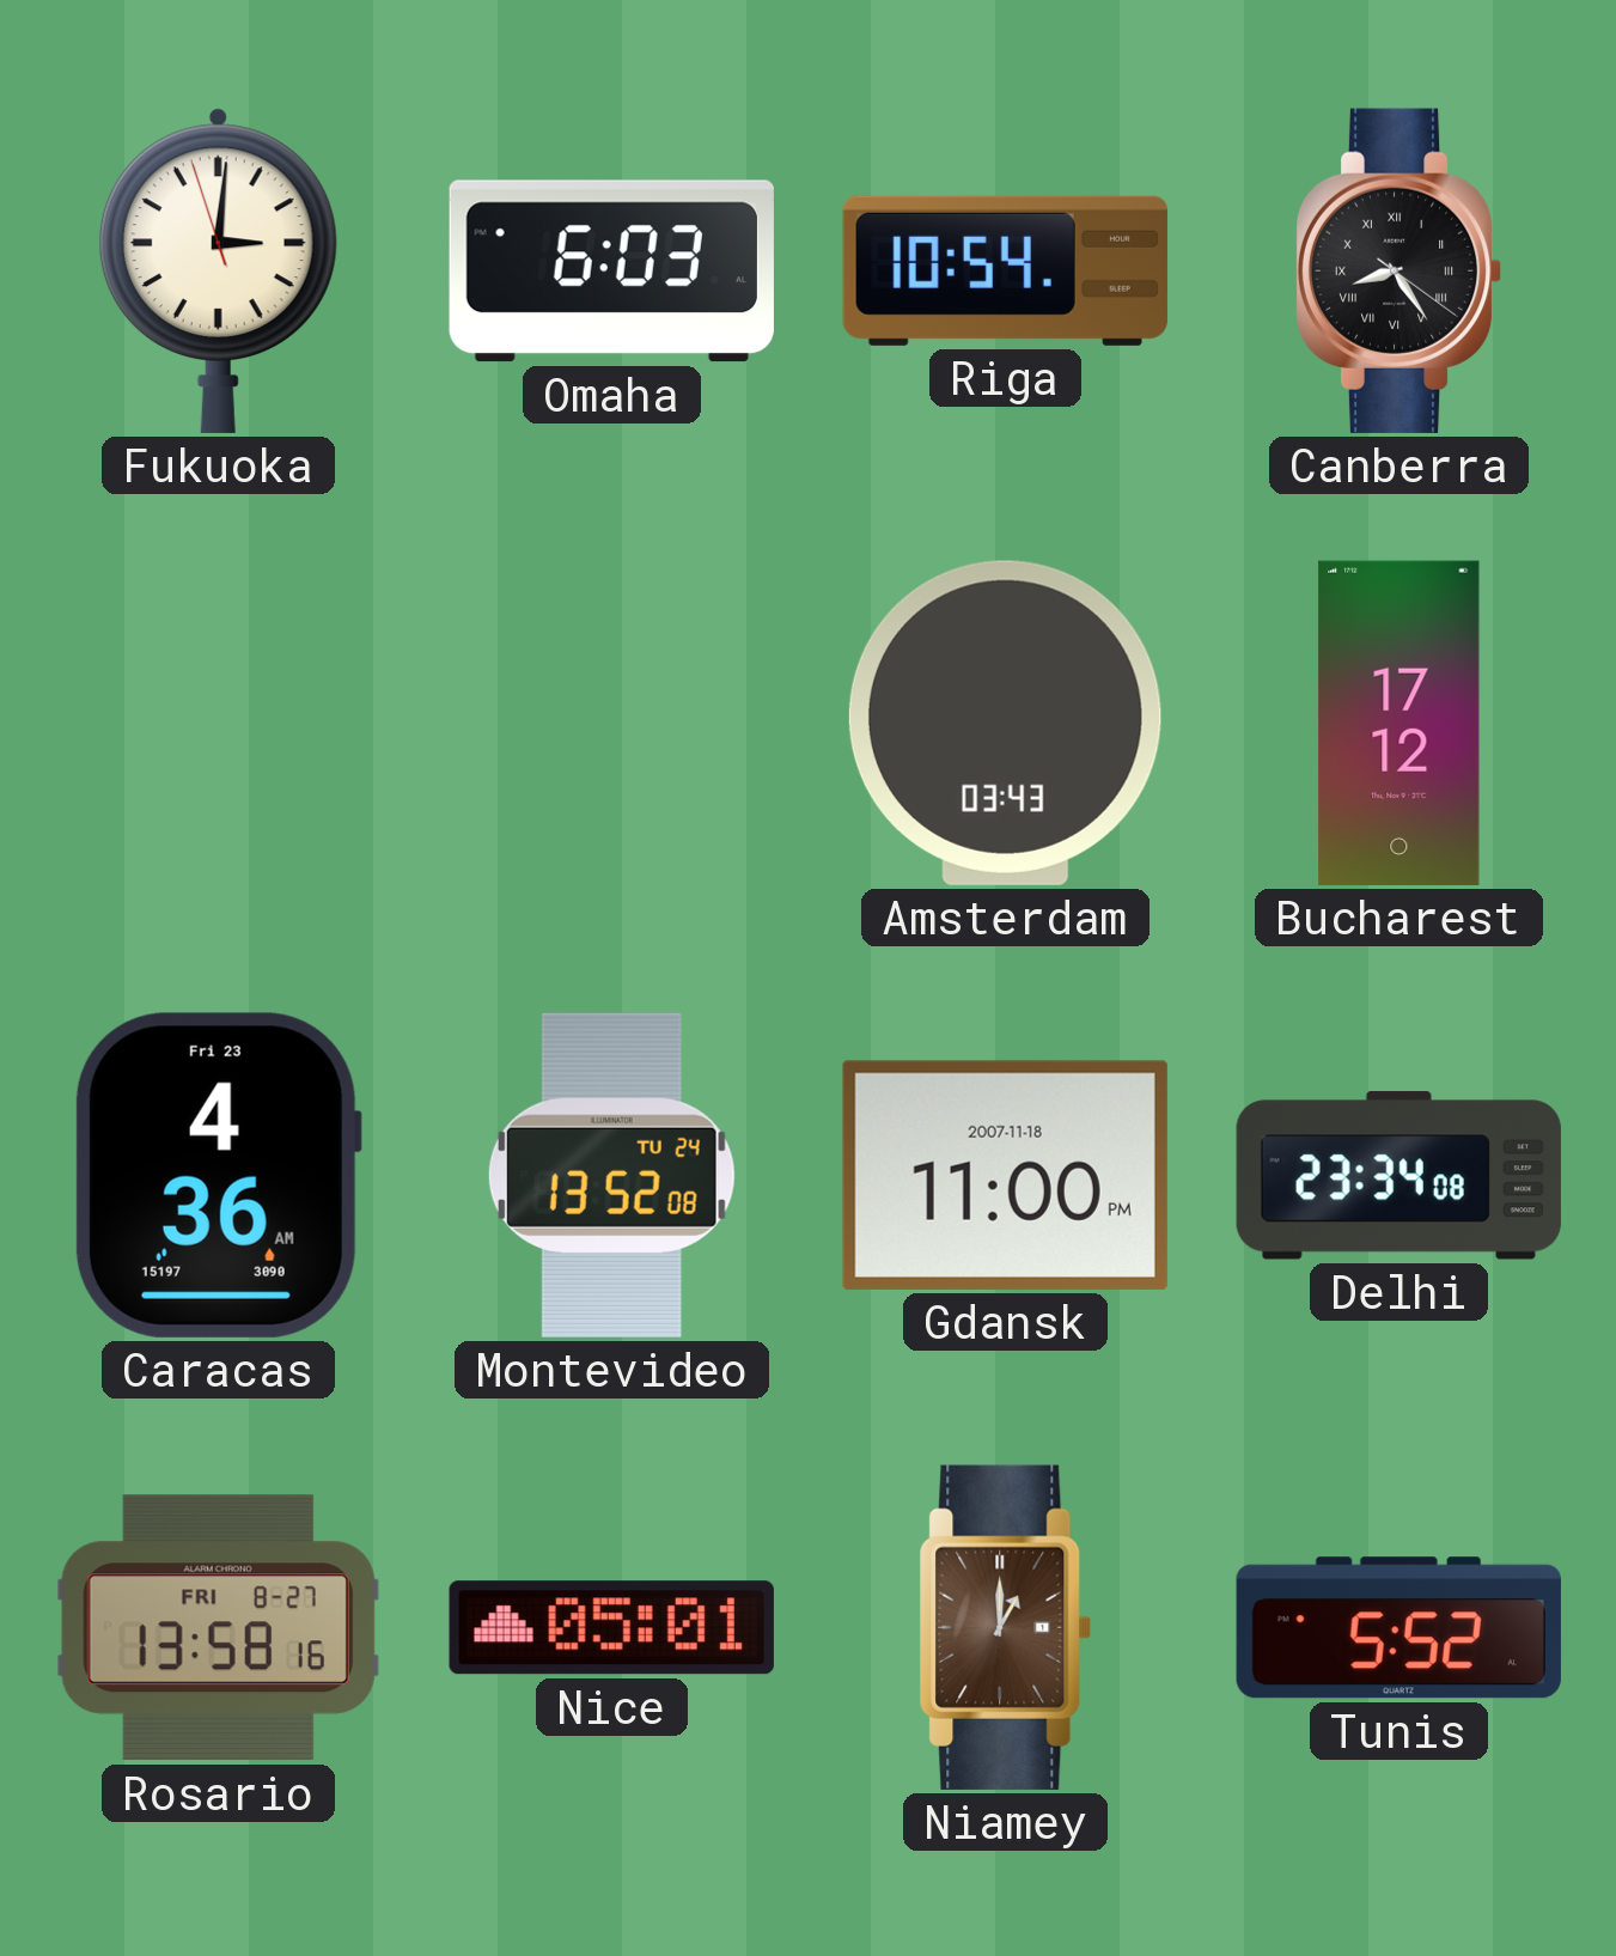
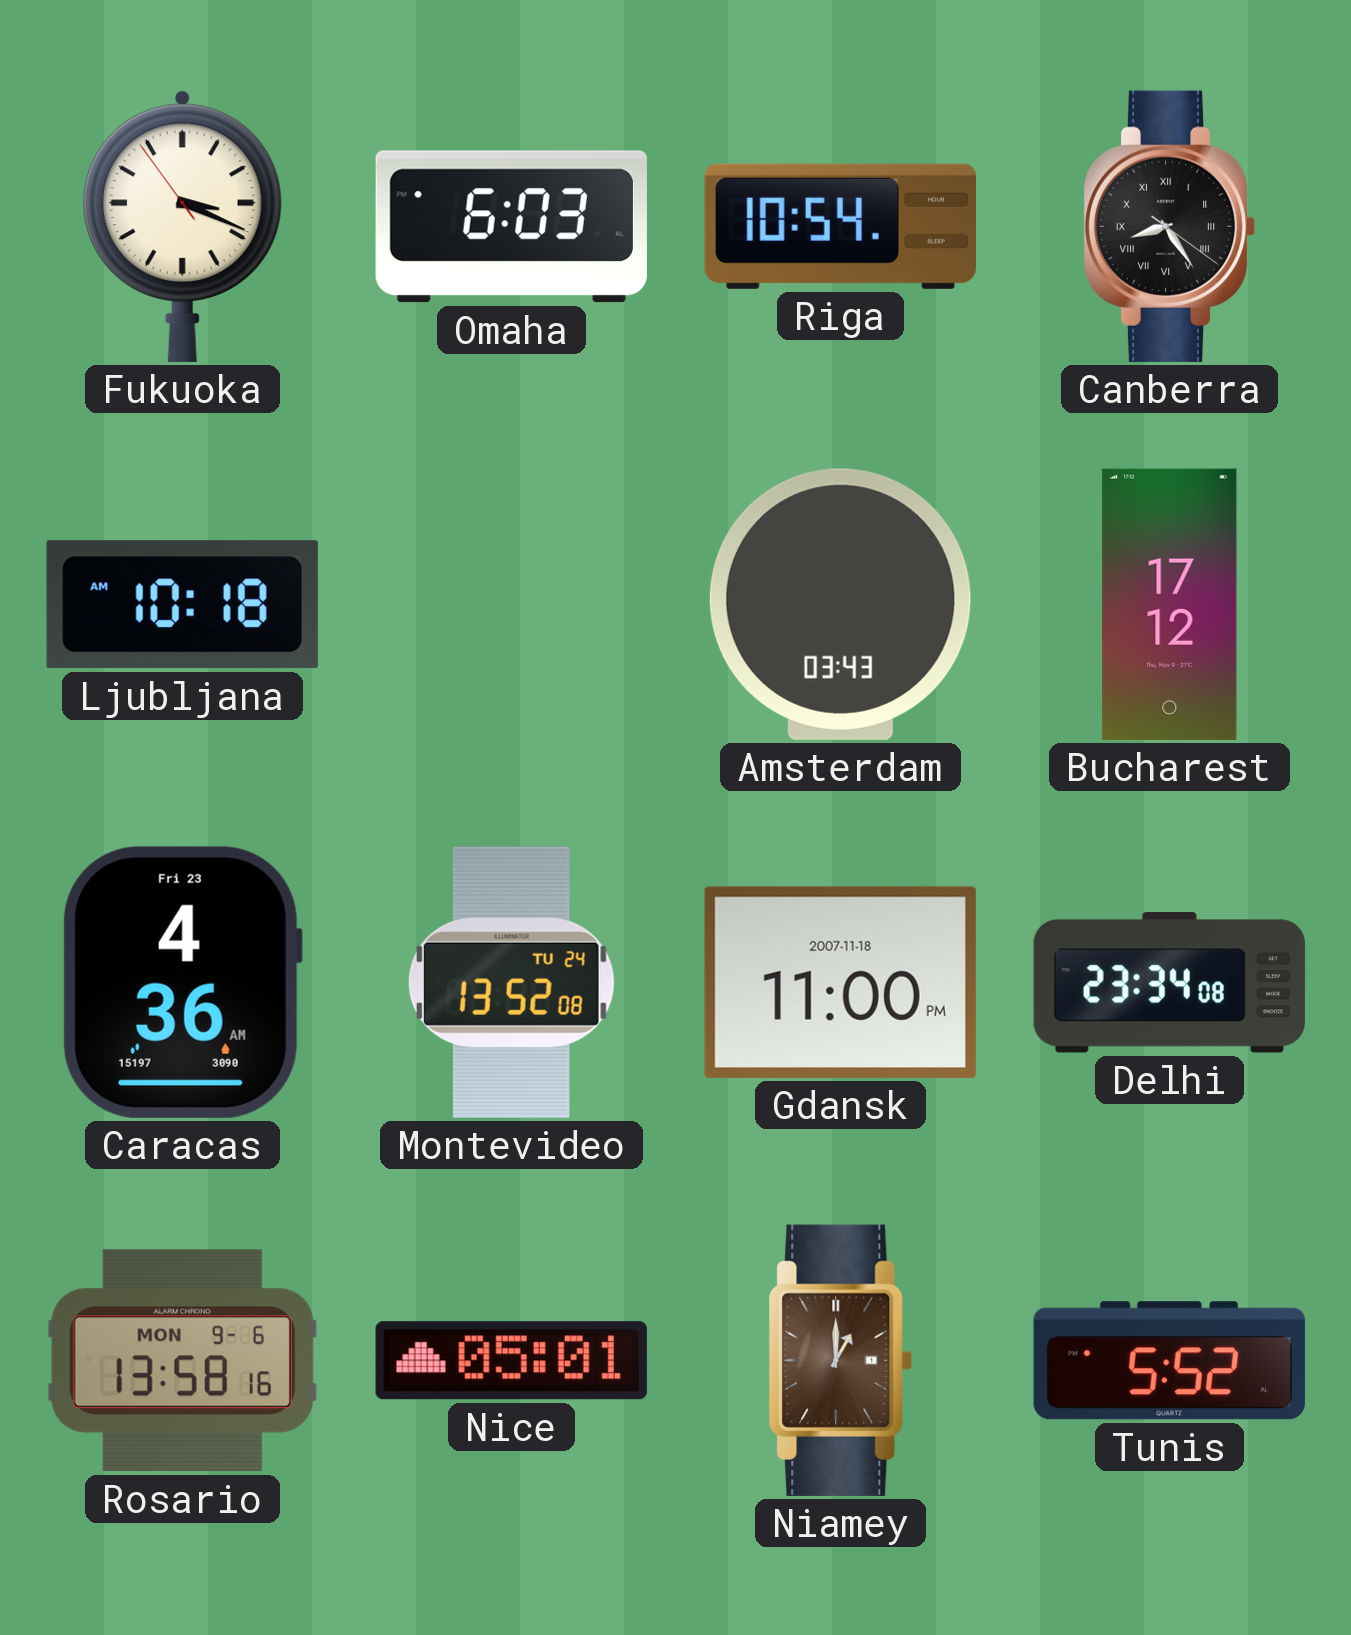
Fukuoka: 3:00 -> 3:18
Ljubljana: none -> 10:18
Rosario date: FRI 8-27 -> MON 9-6
